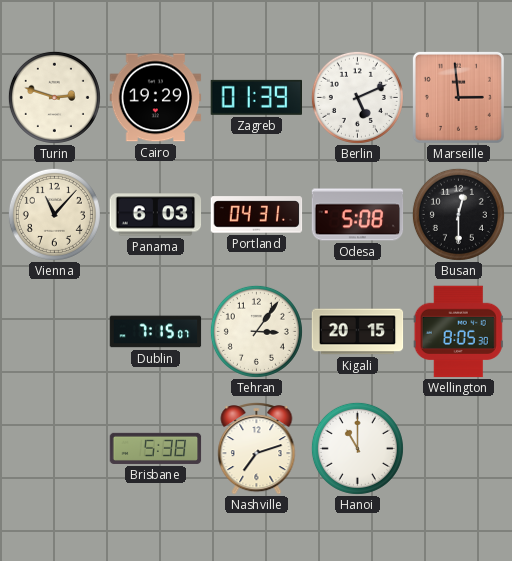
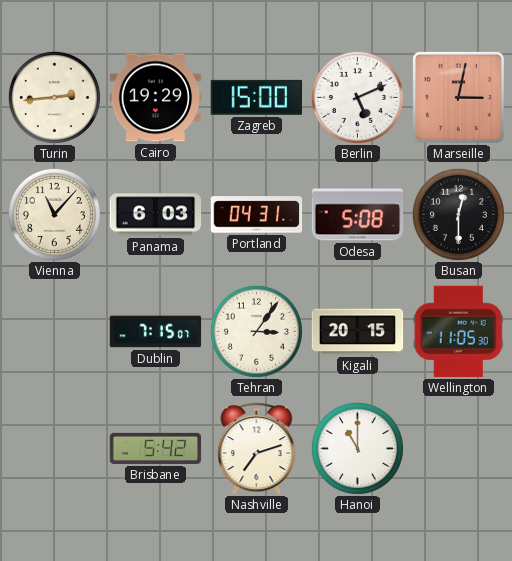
Turin: 2:48 -> 2:44
Zagreb: 01:39 -> 15:00
Marseille: 2:59 -> 3:02
Wellington: 8:05 -> 11:05
Brisbane: 5:38 -> 5:42
